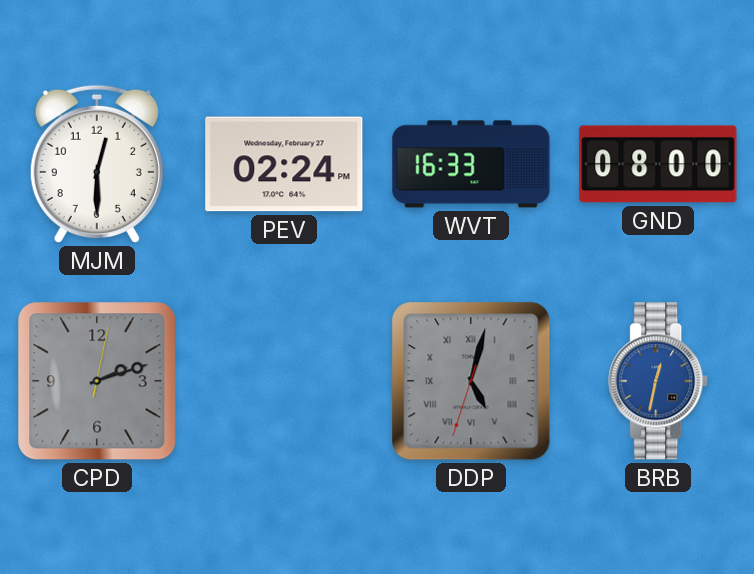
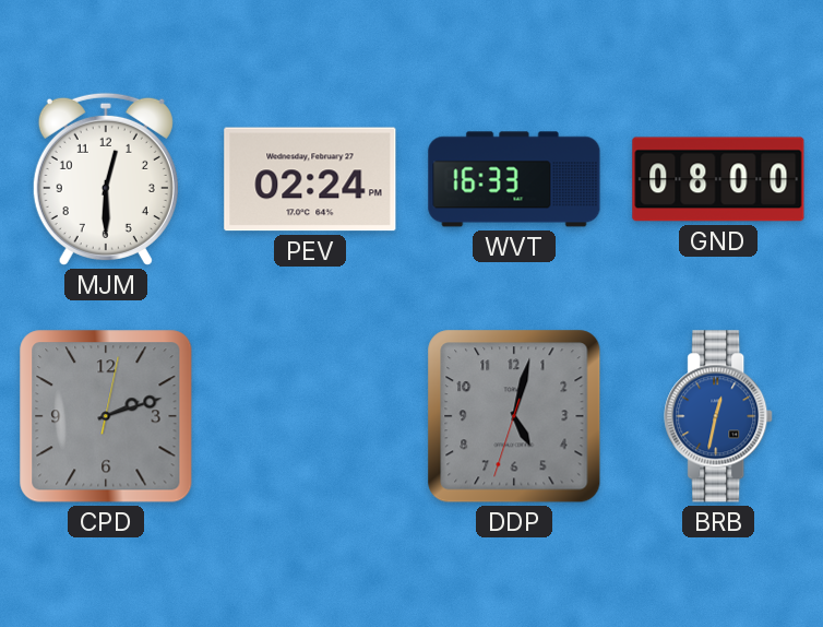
DDP numerals: Roman -> Arabic
